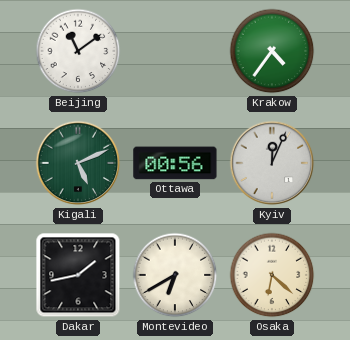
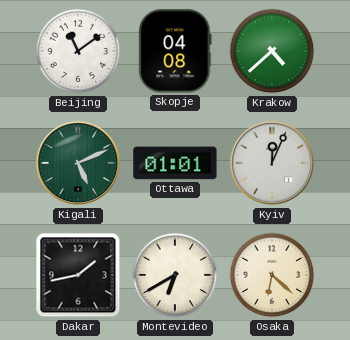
Skopje: none -> 04:08
Krakow: 4:36 -> 4:38
Ottawa: 00:56 -> 01:01
